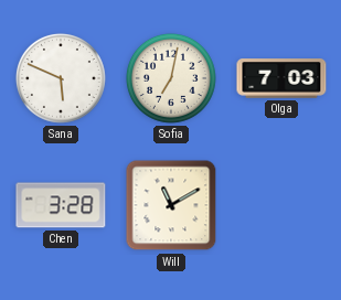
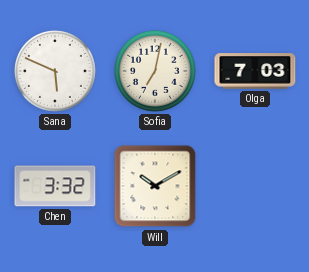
Chen: 3:28 -> 3:32
Will: 11:10 -> 10:10
